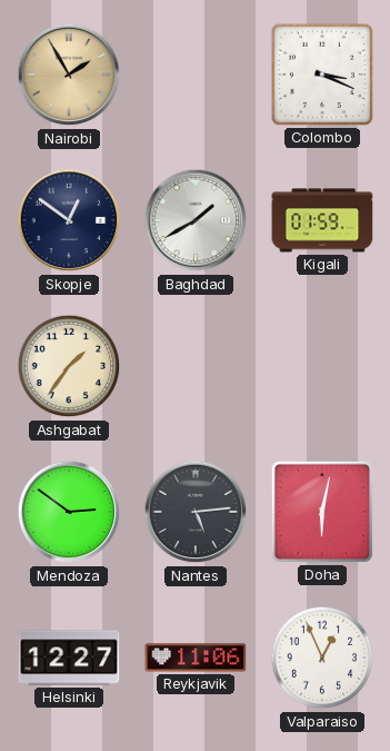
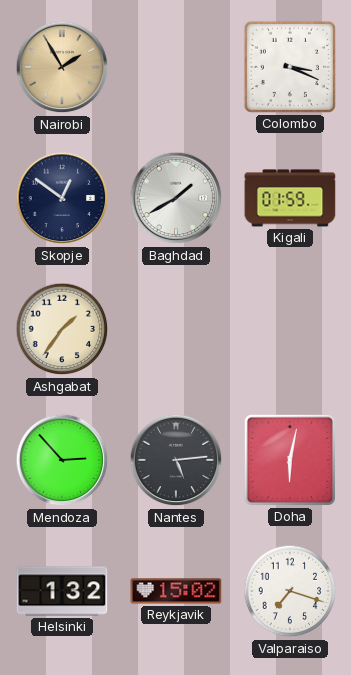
Mendoza: 2:51 -> 2:53
Helsinki: 12:27 -> 1:32
Reykjavik: 11:06 -> 15:02
Valparaiso: 12:56 -> 7:18
